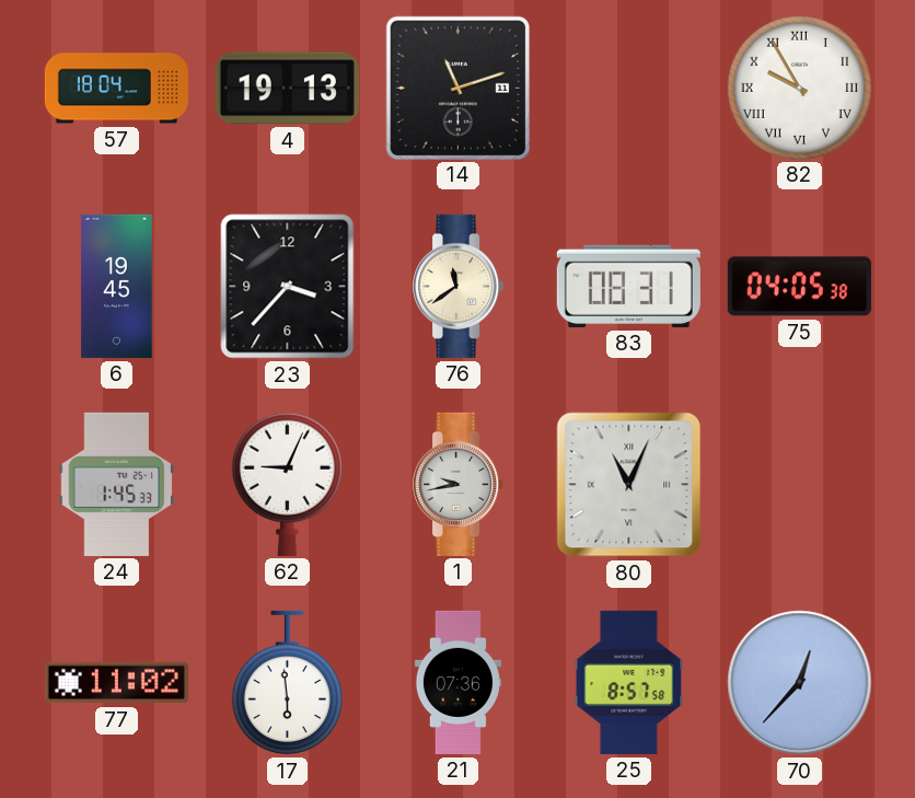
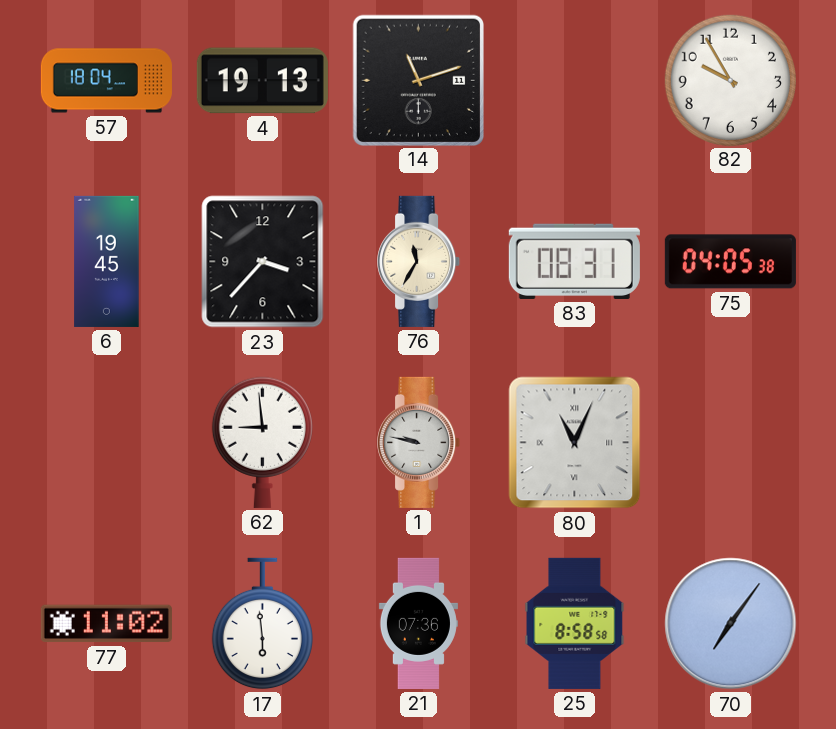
82 numerals: Roman -> Arabic
76: 11:39 -> 11:35
24: 1:45 -> none
62: 9:04 -> 8:59
1: 9:43 -> 9:47
25: 8:57 -> 8:58
70: 12:37 -> 7:06
